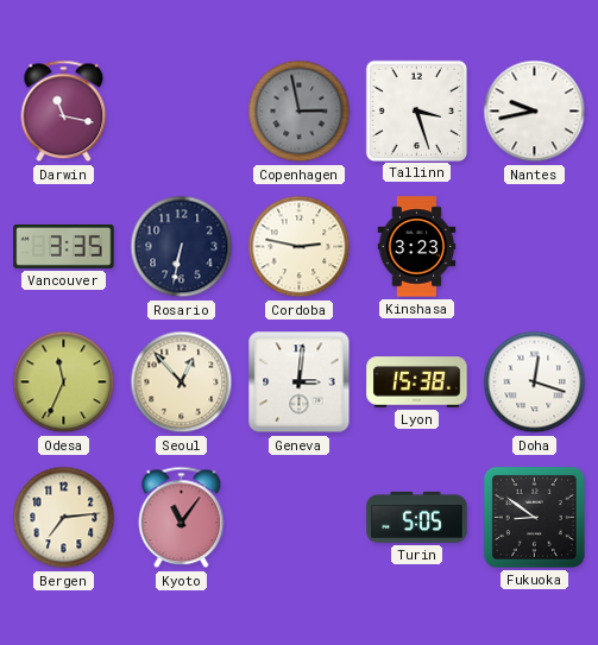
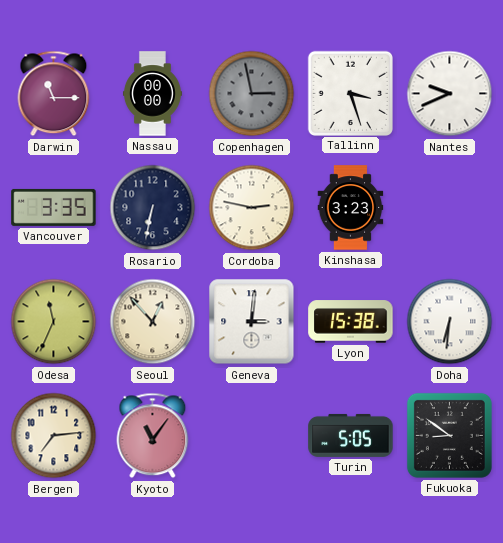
Darwin: 11:17 -> 11:15
Nassau: none -> 00:00
Nantes: 9:43 -> 9:41
Doha: 12:18 -> 6:31
